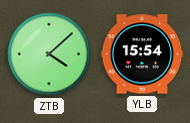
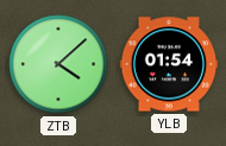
YLB: 15:54 -> 01:54
